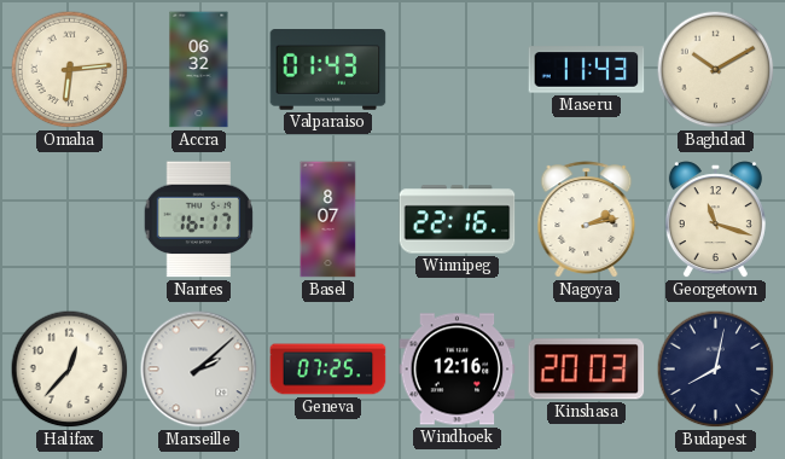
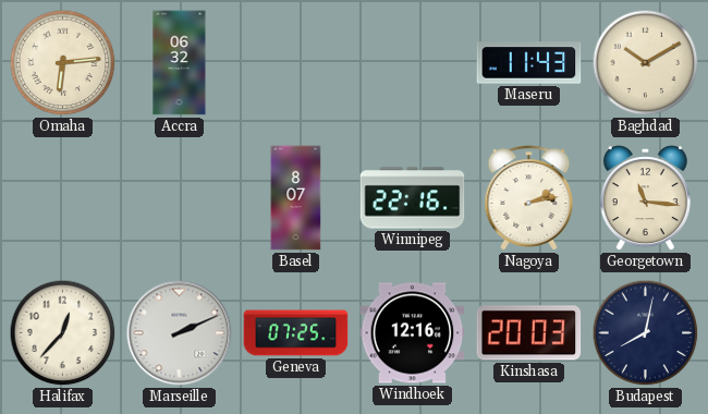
Valparaiso: 01:43 -> none
Nantes: 16:17 -> none
Georgetown: 11:18 -> 11:16
Marseille: 2:08 -> 2:11
